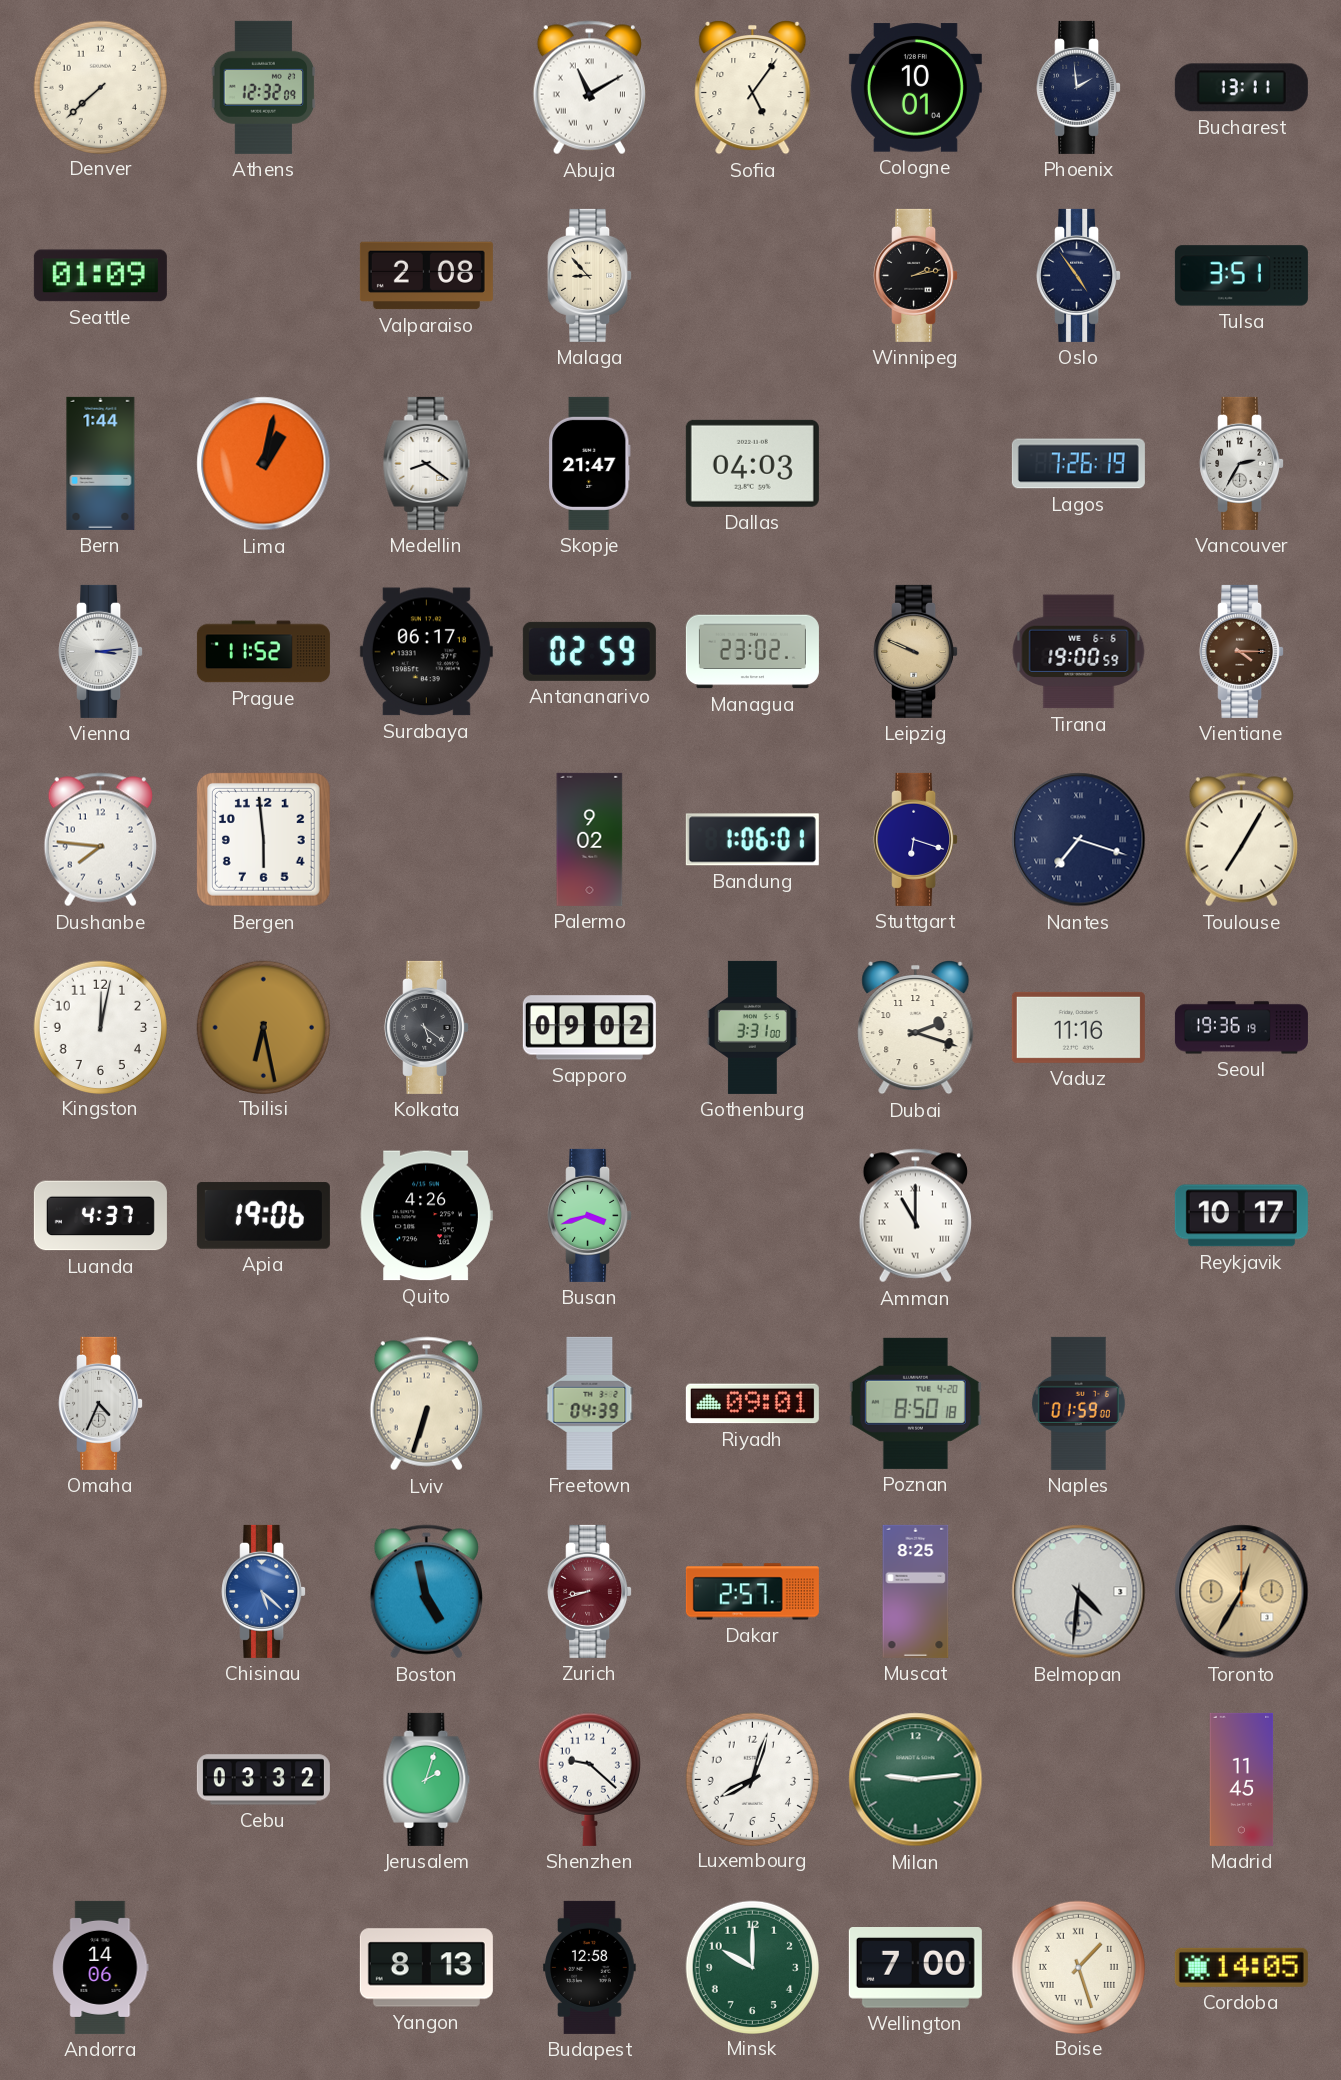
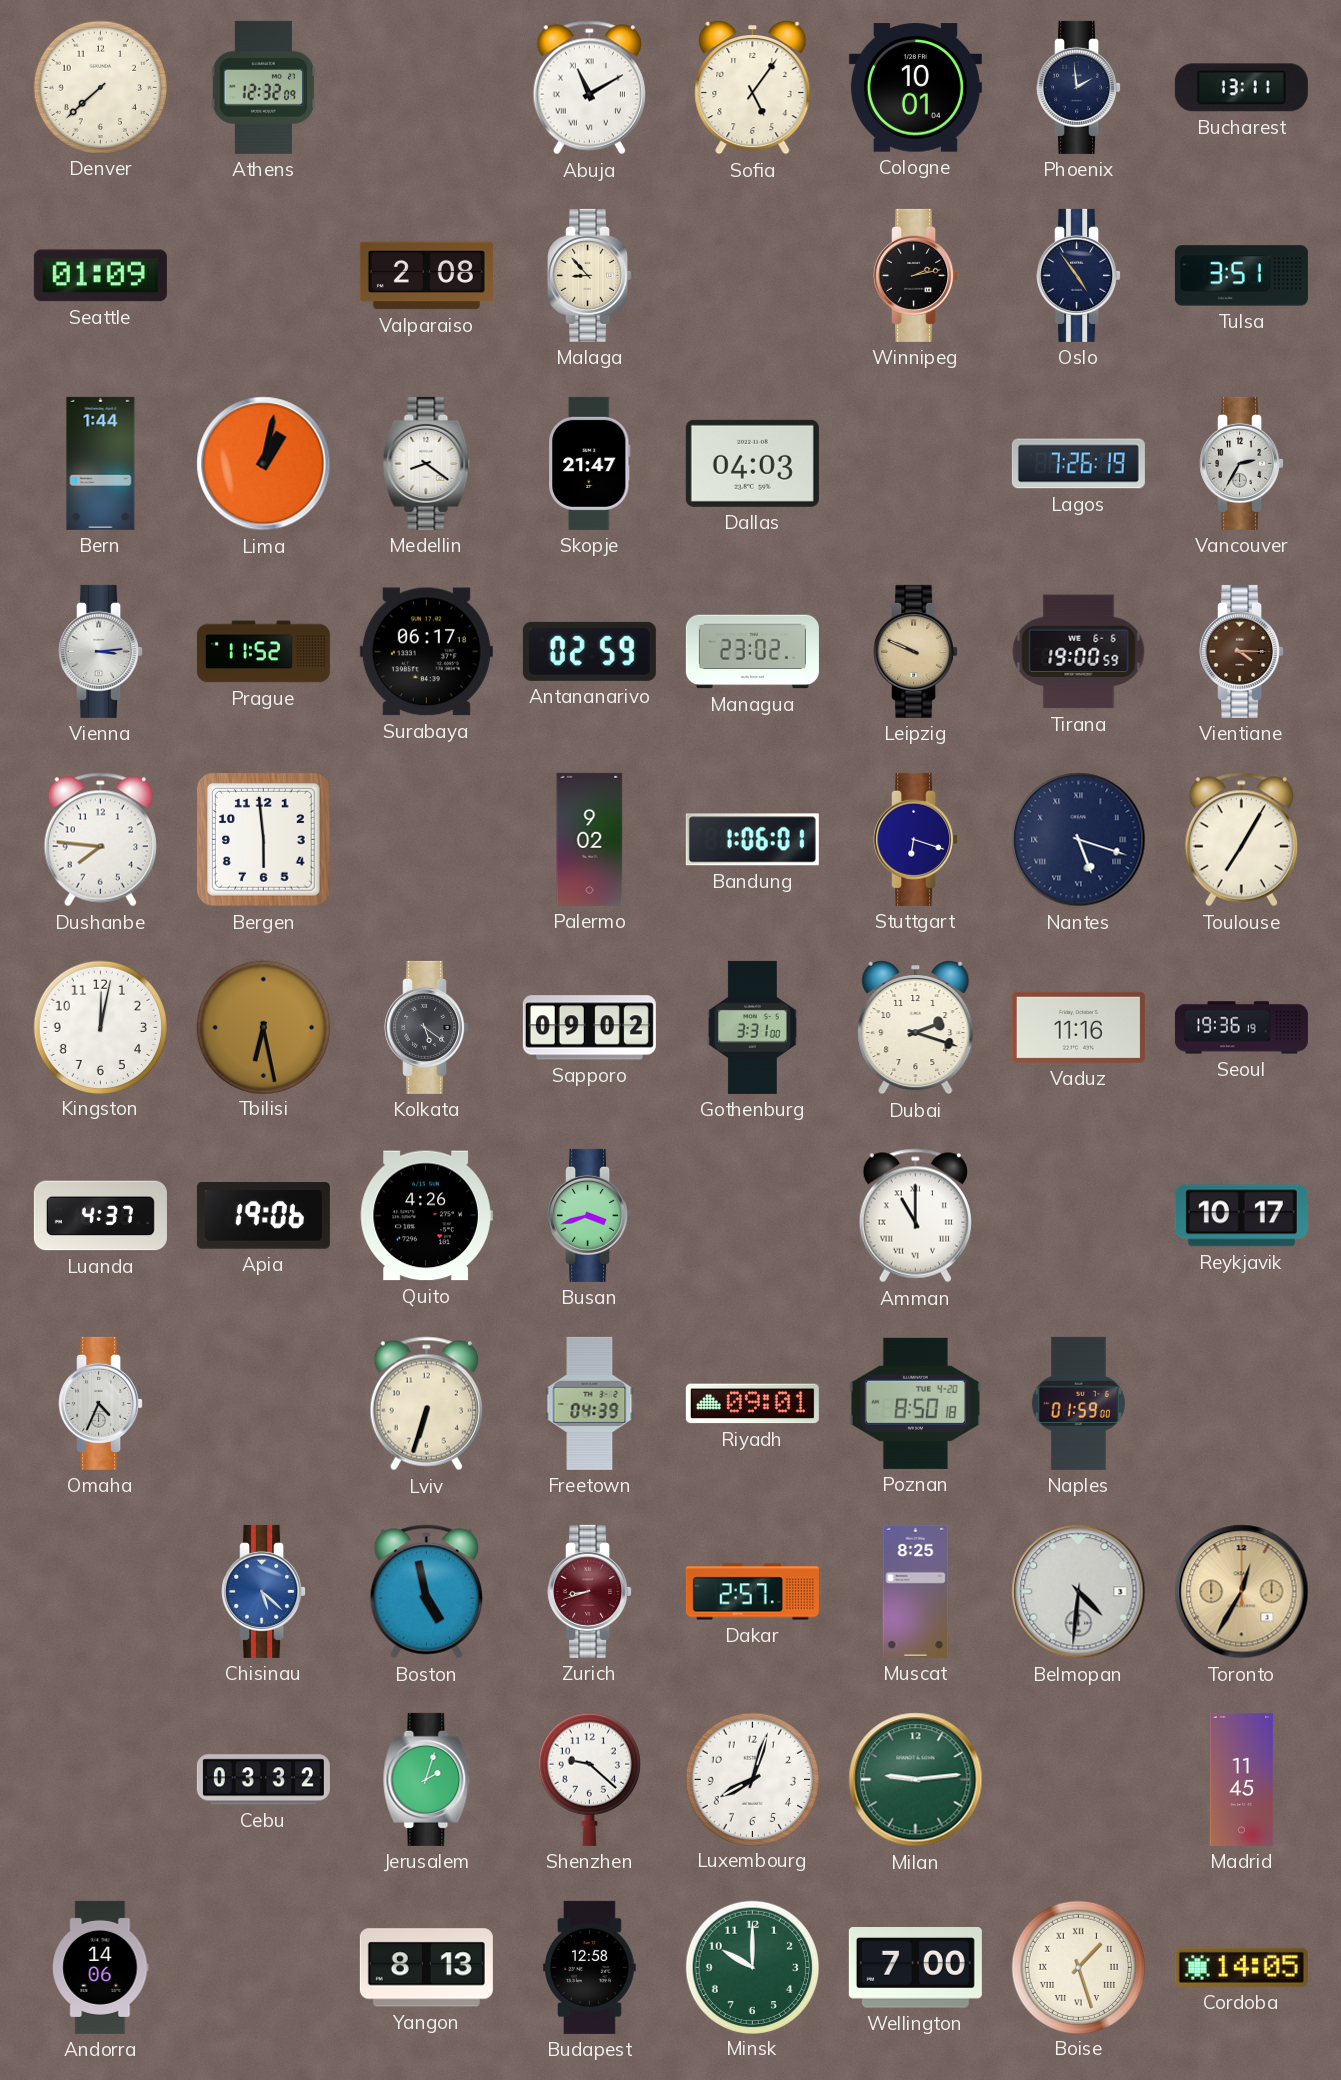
Nantes: 7:18 -> 5:18
